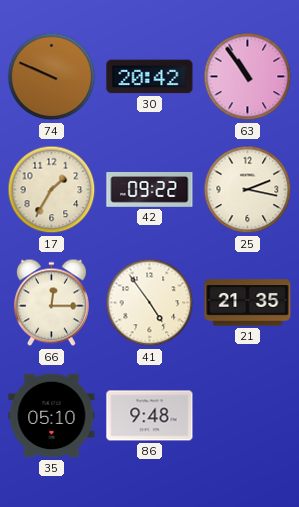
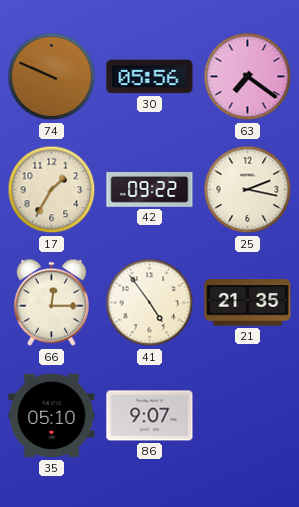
30: 20:42 -> 05:56
63: 10:54 -> 7:21
86: 9:48 -> 9:07
